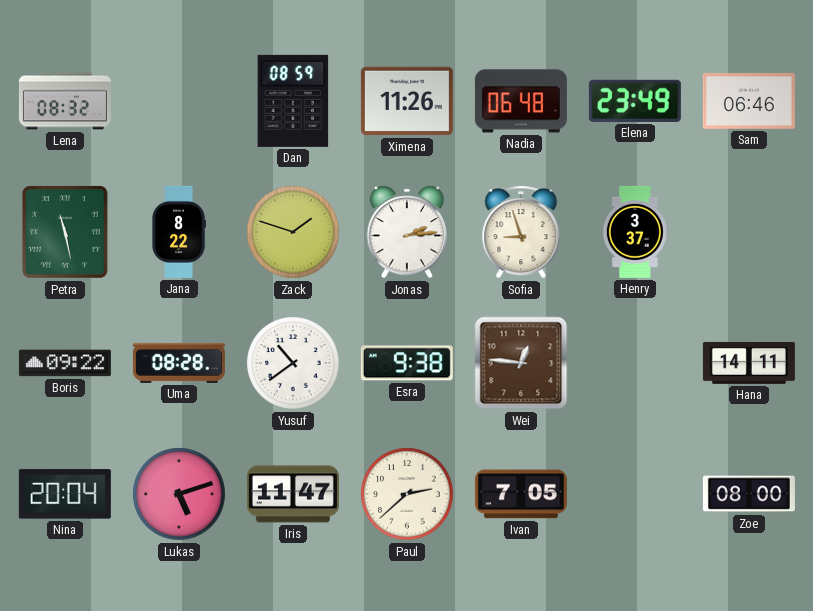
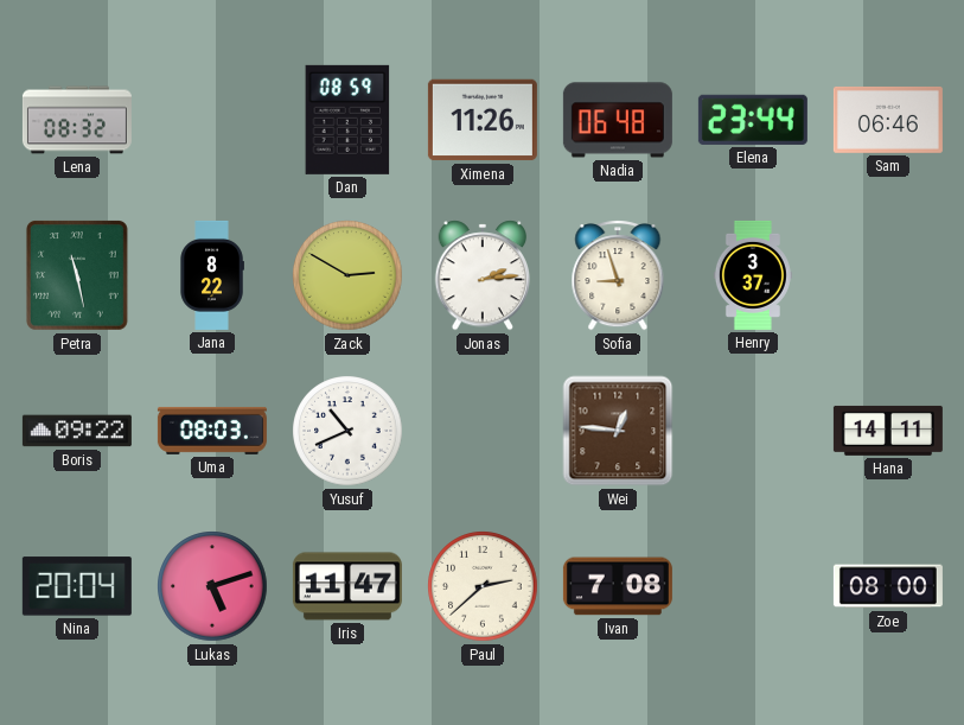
Elena: 23:49 -> 23:44
Zack: 1:48 -> 2:50
Uma: 08:28 -> 08:03
Yusuf: 10:39 -> 10:41
Esra: 9:38 -> none
Ivan: 7:05 -> 7:08
